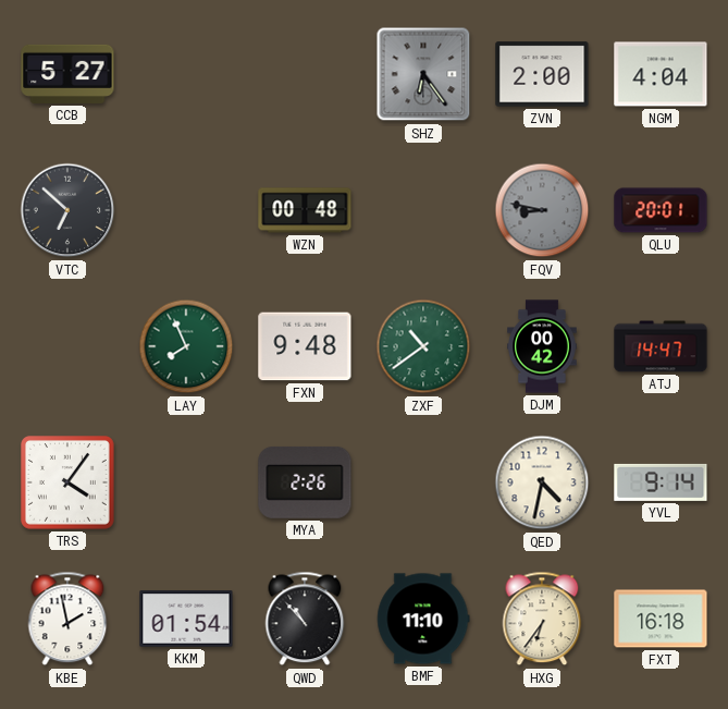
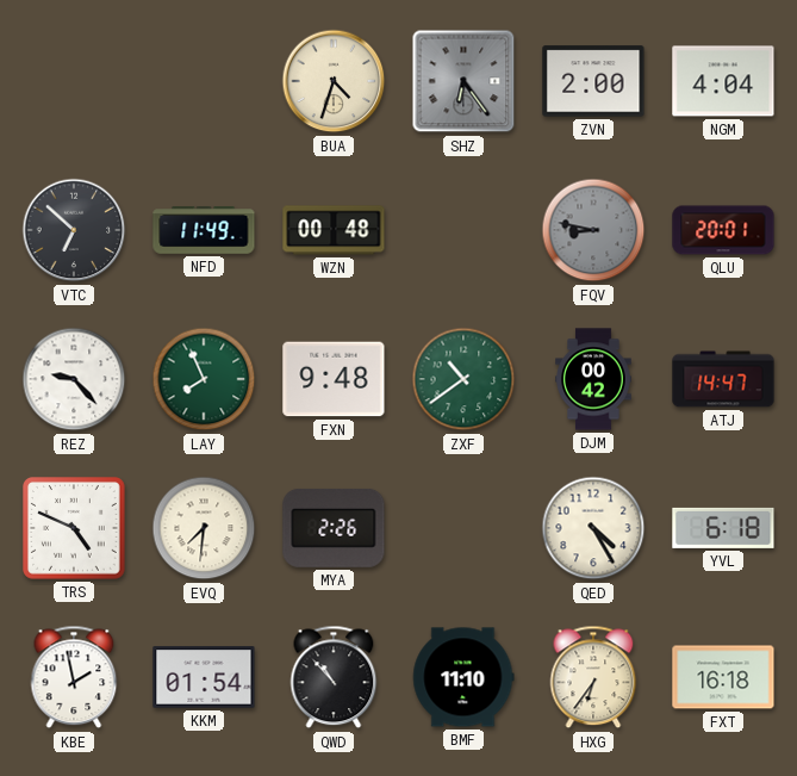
CCB: 5:27 -> none
BUA: none -> 4:33
NFD: none -> 11:49
REZ: none -> 9:23
TRS: 4:06 -> 4:49
EVQ: none -> 7:31
QED: 4:32 -> 4:25
YVL: 9:14 -> 6:18
